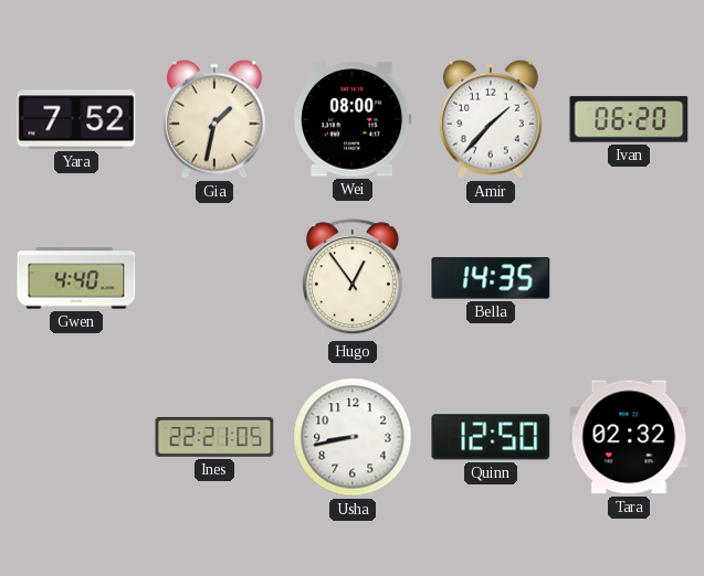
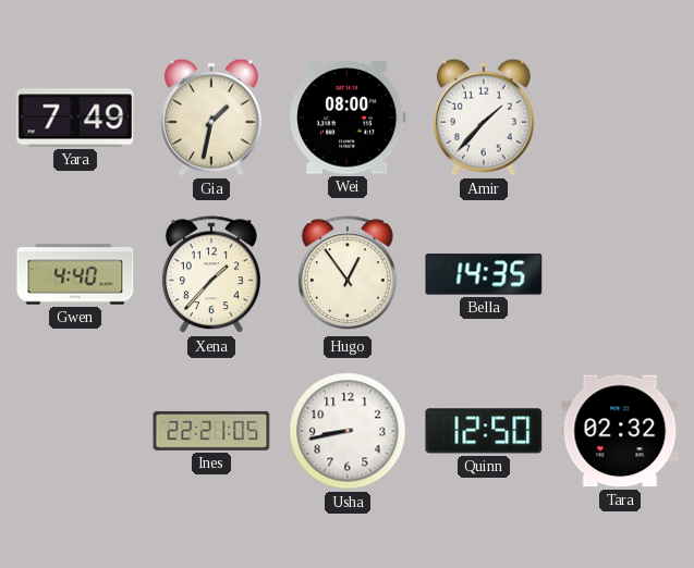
Yara: 7:52 -> 7:49
Ivan: 06:20 -> none
Xena: none -> 1:37
